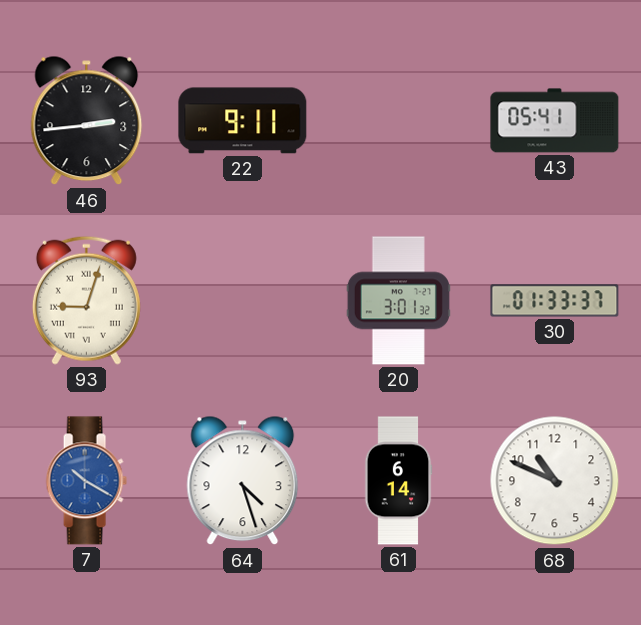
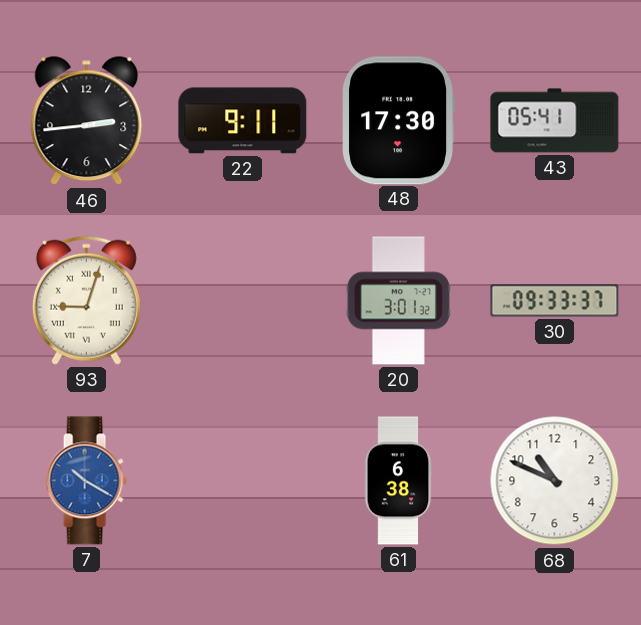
48: none -> 17:30
30: 01:33 -> 09:33
64: 4:27 -> none
61: 6:14 -> 6:38
